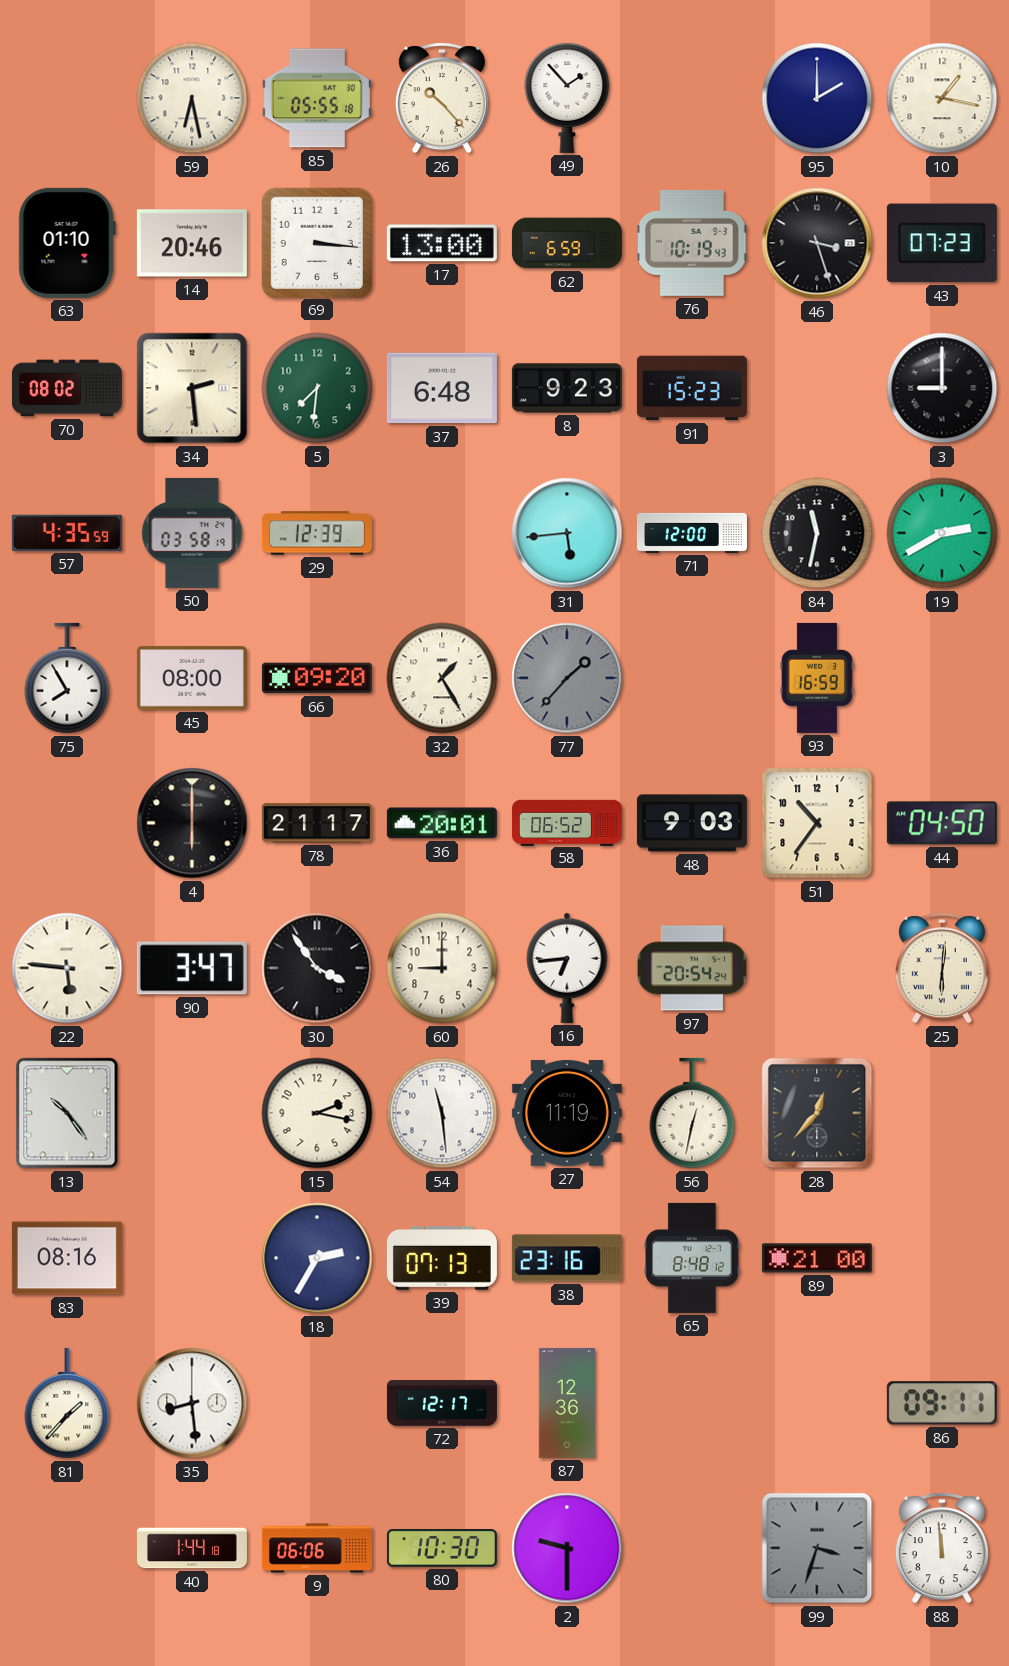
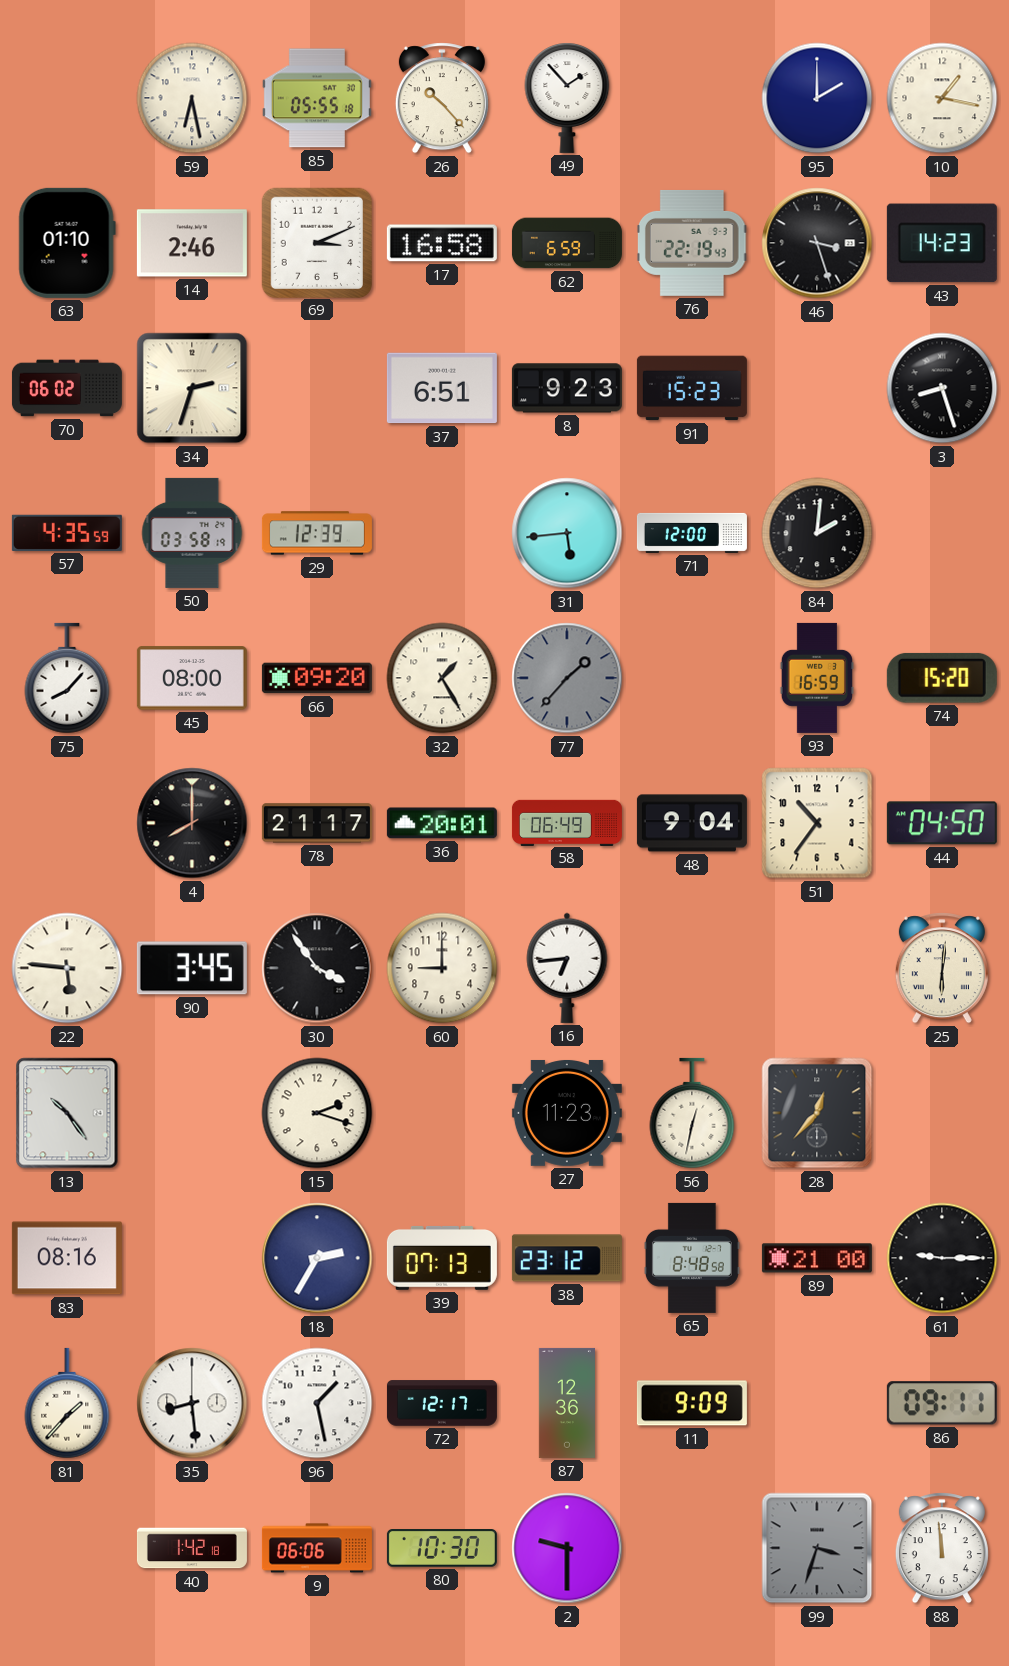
14: 20:46 -> 2:46
69: 3:16 -> 3:11
17: 13:00 -> 16:58
76: 10:19 -> 22:19
43: 07:23 -> 14:23
70: 08:02 -> 06:02
34: 2:29 -> 2:33
5: 7:31 -> none
37: 6:48 -> 6:51
3: 9:00 -> 8:27
84: 11:32 -> 2:01
19: 2:40 -> none
75: 7:55 -> 8:07
74: none -> 15:20
4: 6:00 -> 8:00
58: 06:52 -> 06:49
48: 9:03 -> 9:04
90: 3:47 -> 3:45
97: 20:54 -> none
15: 2:17 -> 2:18
54: 11:29 -> none
27: 11:19 -> 11:23
38: 23:16 -> 23:12
65: 8:48:12 -> 8:48:58
61: none -> 9:15
96: none -> 1:28
11: none -> 9:09
40: 1:44 -> 1:42
